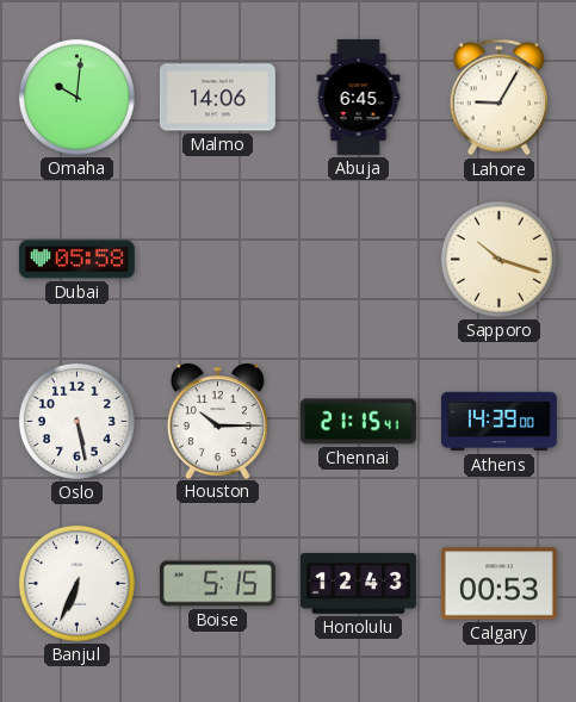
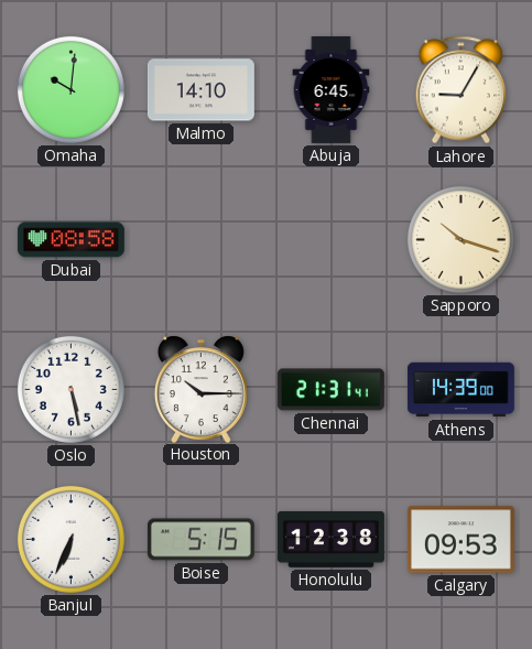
Malmo: 14:06 -> 14:10
Dubai: 05:58 -> 08:58
Chennai: 21:15 -> 21:31
Honolulu: 12:43 -> 12:38
Calgary: 00:53 -> 09:53
